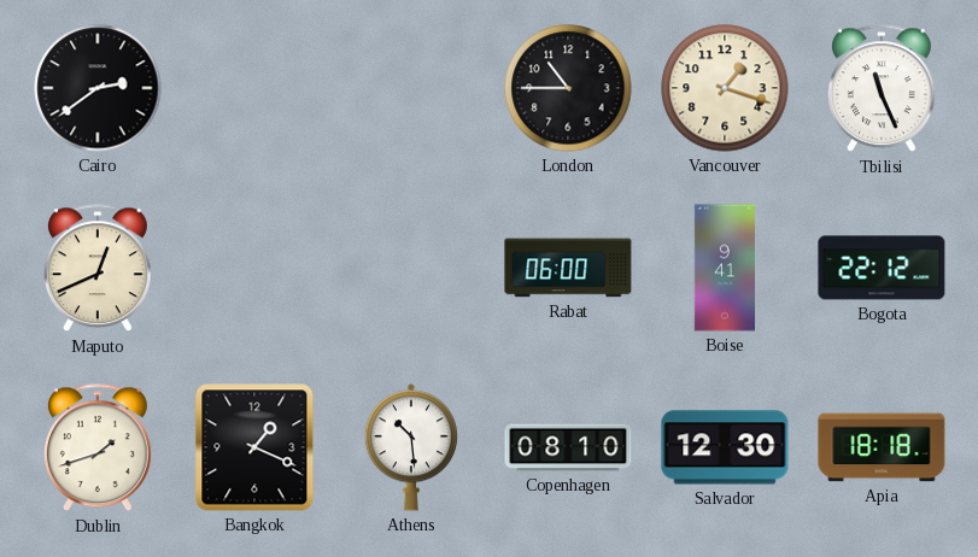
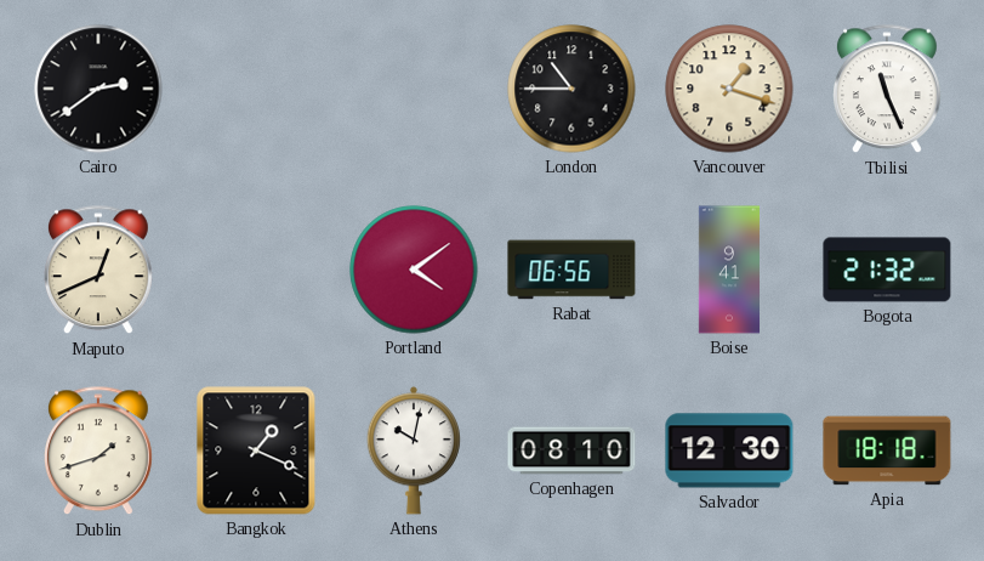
Portland: none -> 4:09
Rabat: 06:00 -> 06:56
Bogota: 22:12 -> 21:32
Athens: 10:29 -> 10:02
